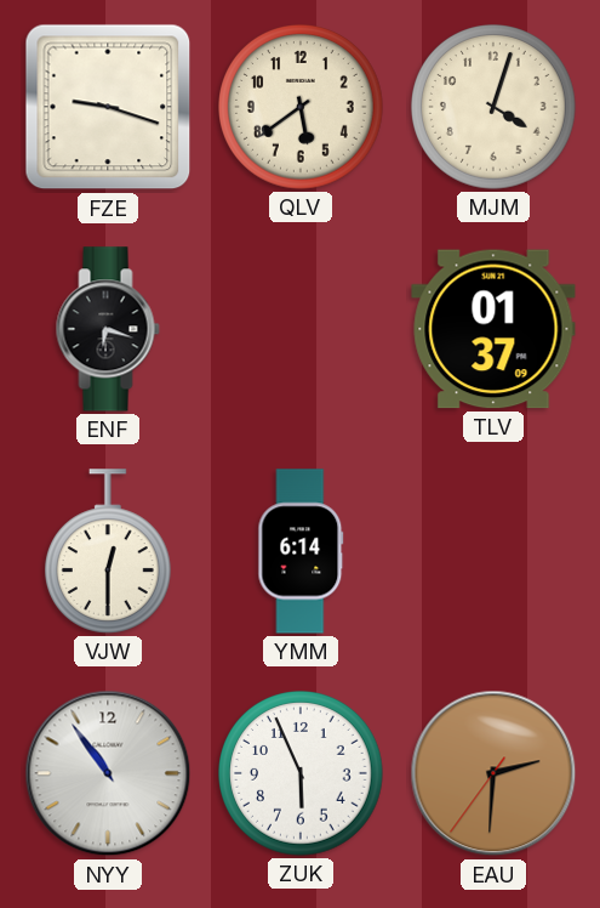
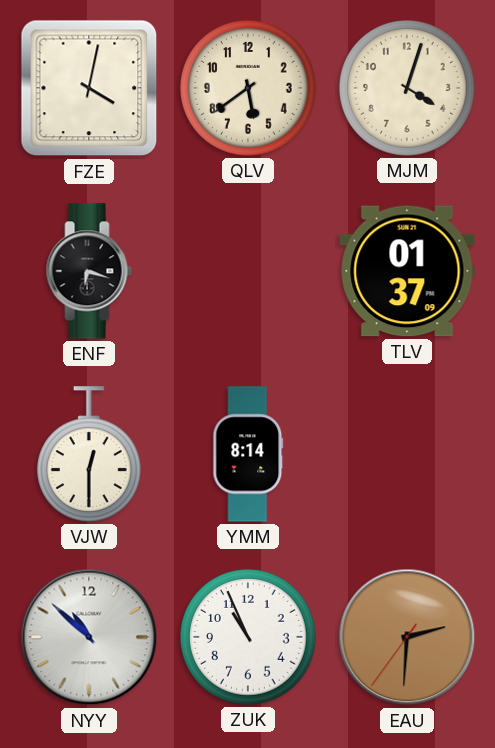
FZE: 9:18 -> 4:02
YMM: 6:14 -> 8:14
NYY: 10:54 -> 10:52
ZUK: 5:56 -> 10:56
